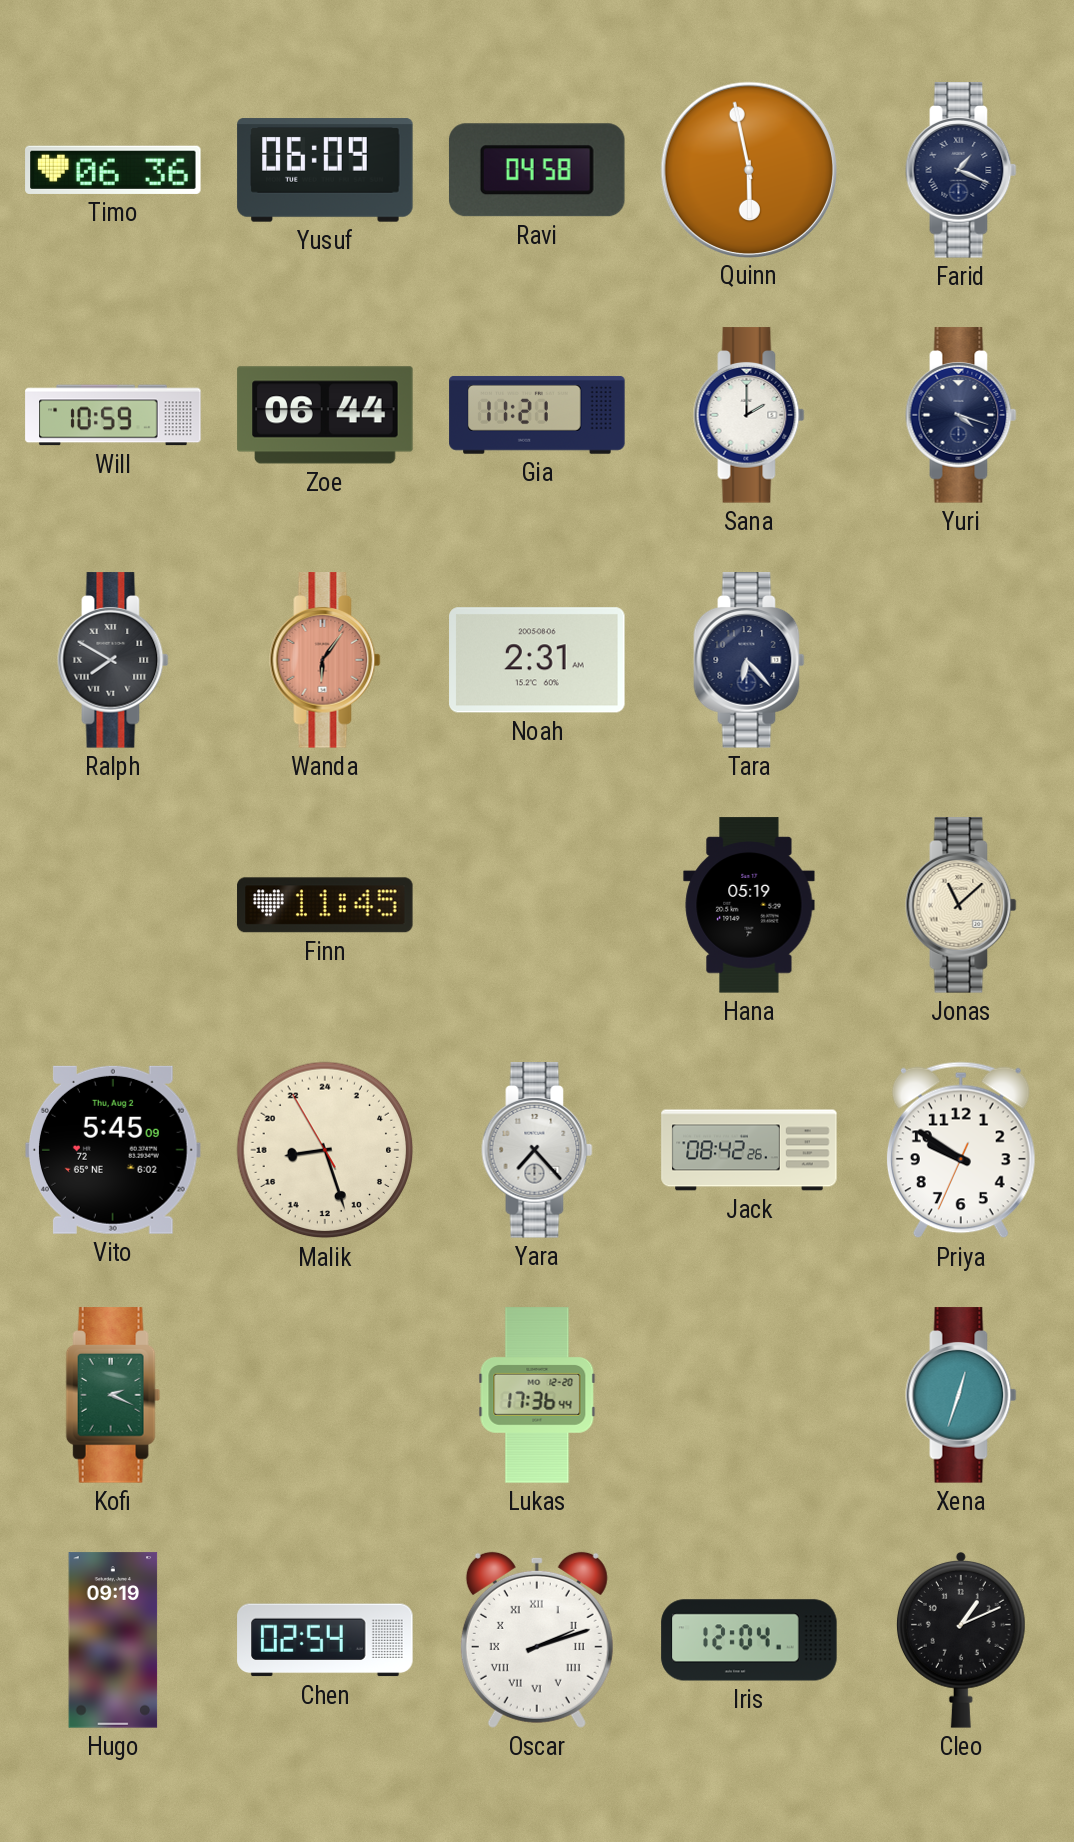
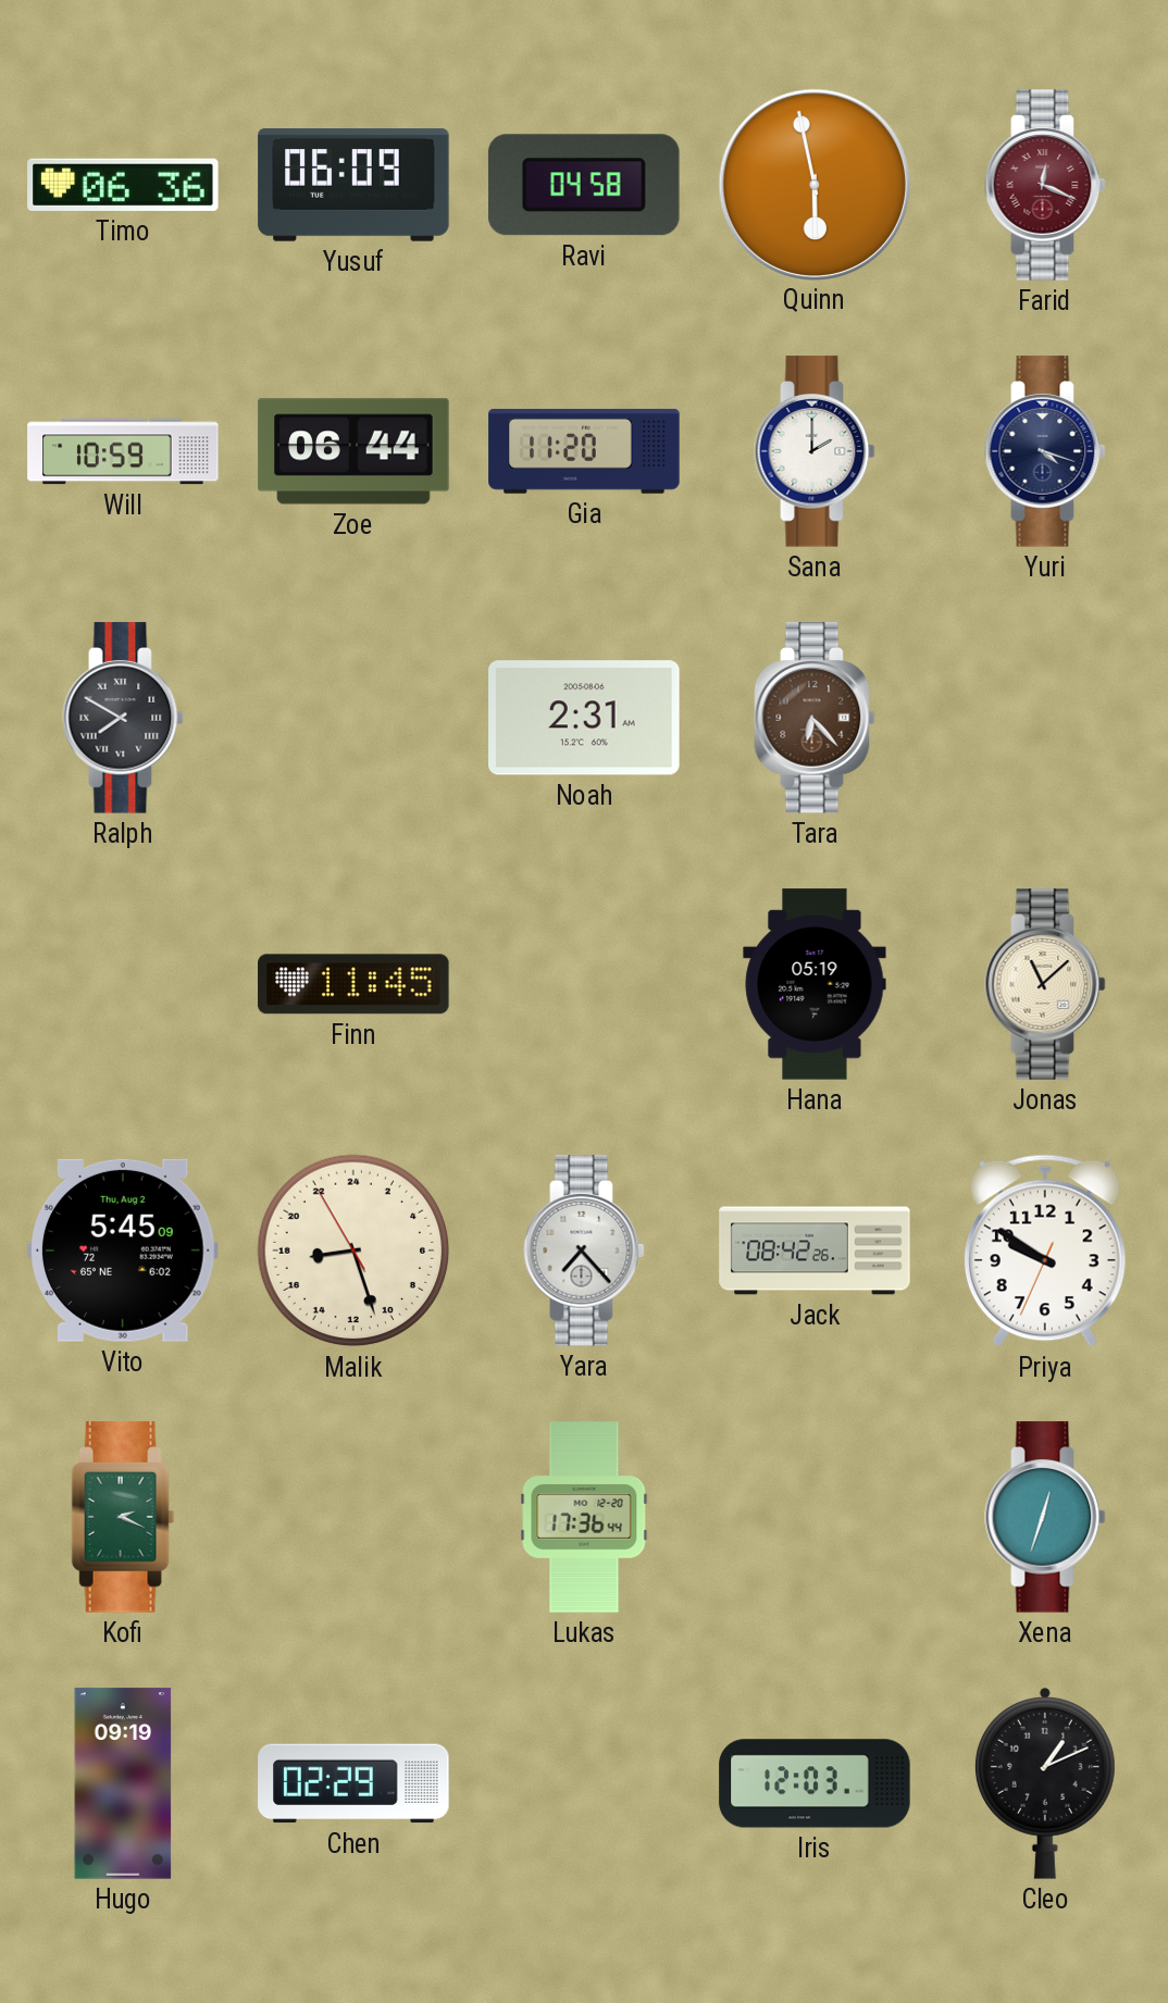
Farid: 1:19 -> 12:19
Farid dial: navy -> burgundy
Gia: 11:21 -> 11:20
Wanda: 6:06 -> none
Tara dial: navy -> brown
Chen: 02:54 -> 02:29
Oscar: 2:12 -> none
Iris: 12:04 -> 12:03
